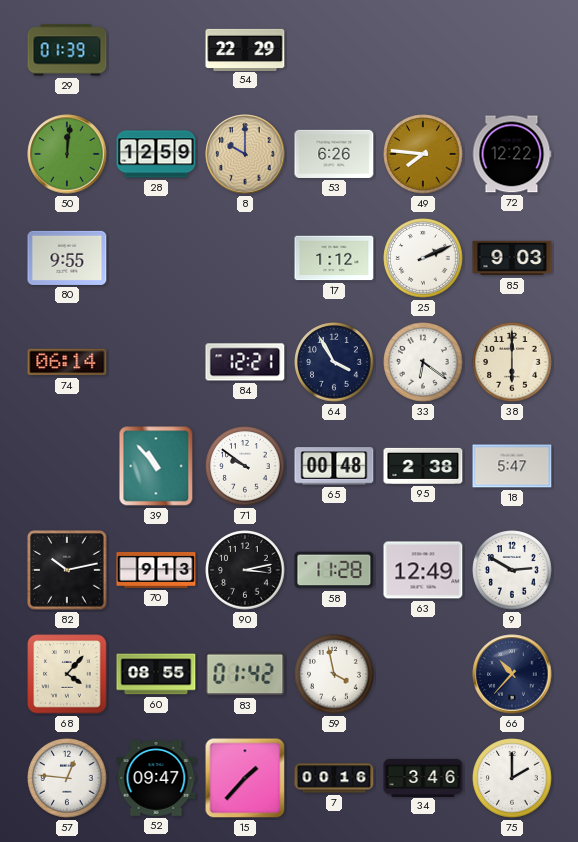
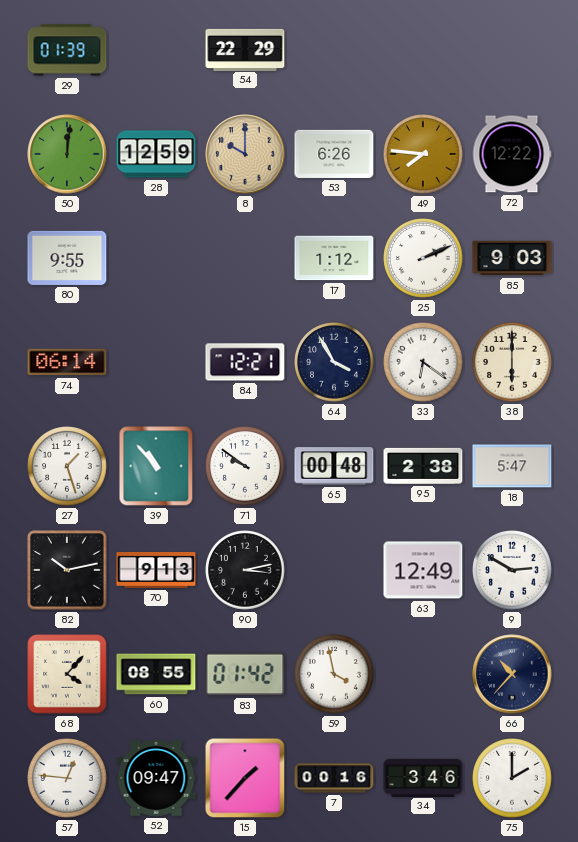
27: none -> 1:27
58: 11:28 -> none
